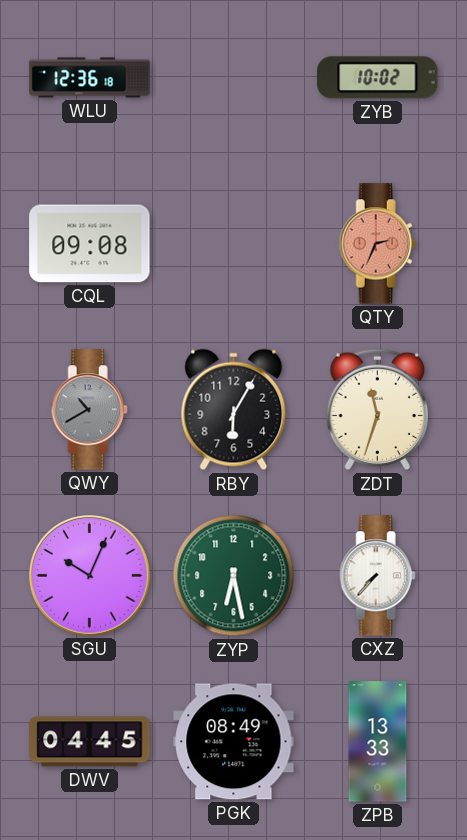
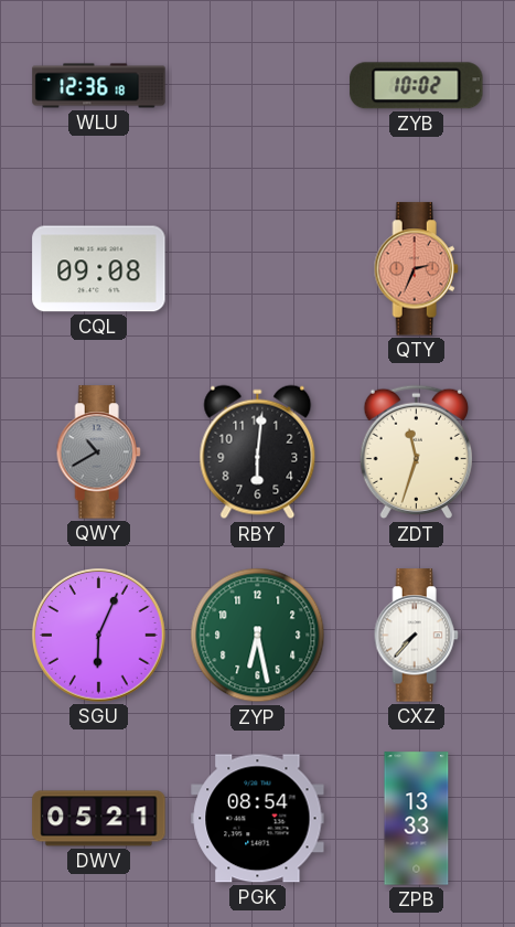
RBY: 6:05 -> 6:01
SGU: 10:04 -> 6:04
DWV: 04:45 -> 05:21
PGK: 08:49 -> 08:54
